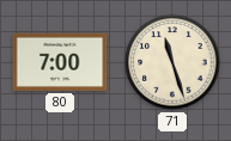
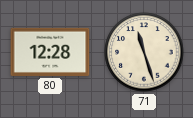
80: 7:00 -> 12:28
